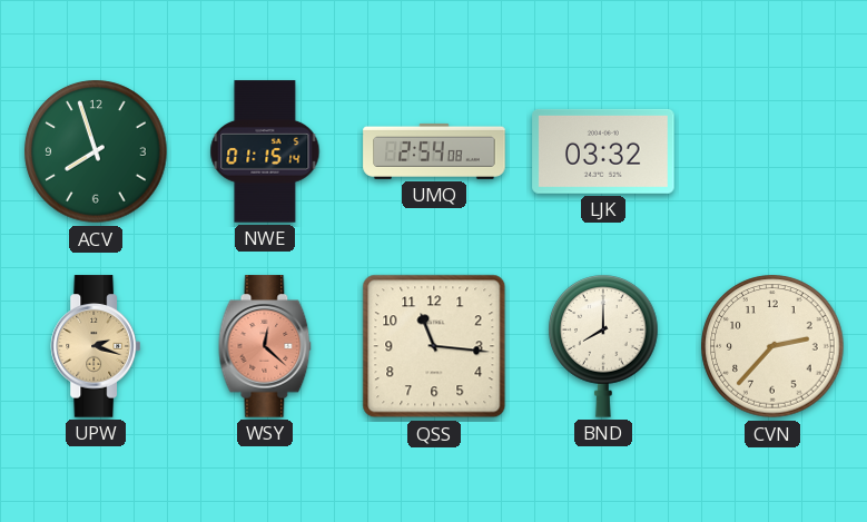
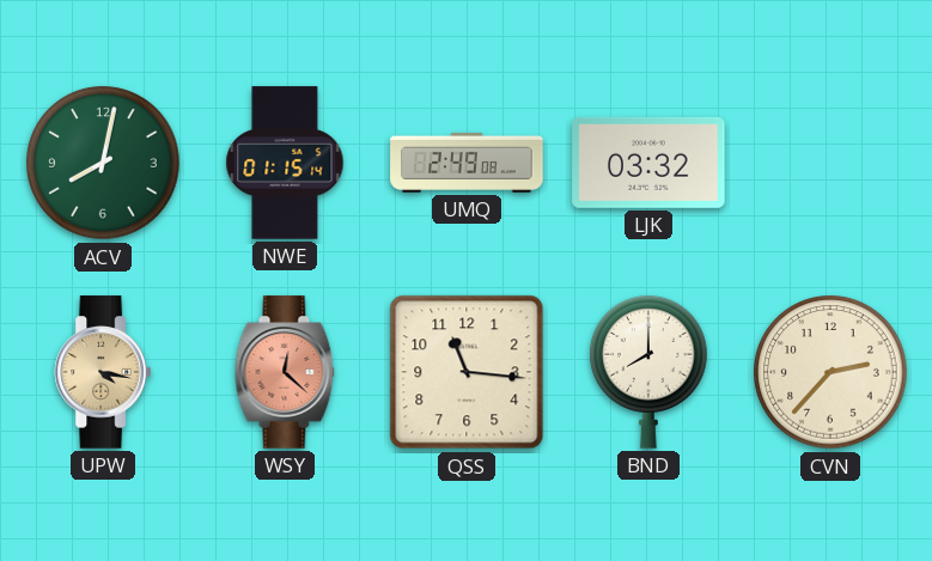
ACV: 7:57 -> 8:02
UMQ: 2:54 -> 2:49
UPW: 2:18 -> 4:17
